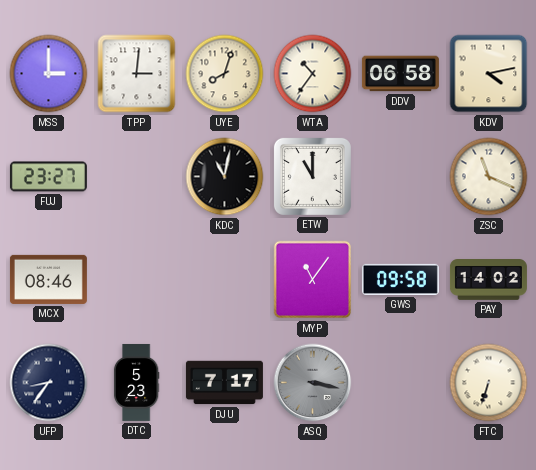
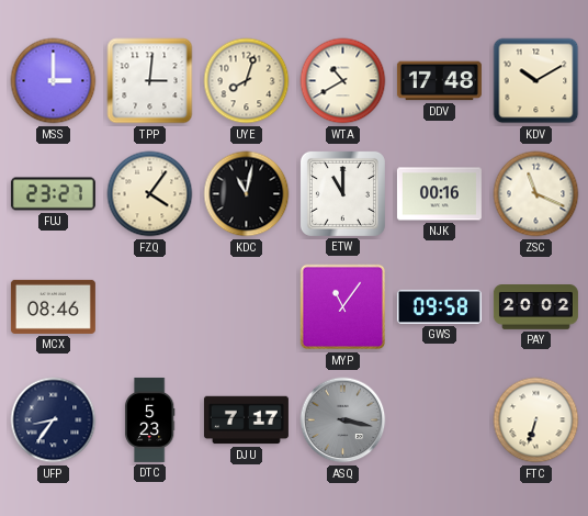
WTA: 10:36 -> 10:40
DDV: 06:58 -> 17:48
KDV: 4:13 -> 10:10
FZQ: none -> 4:06
NJK: none -> 00:16
PAY: 14:02 -> 20:02
